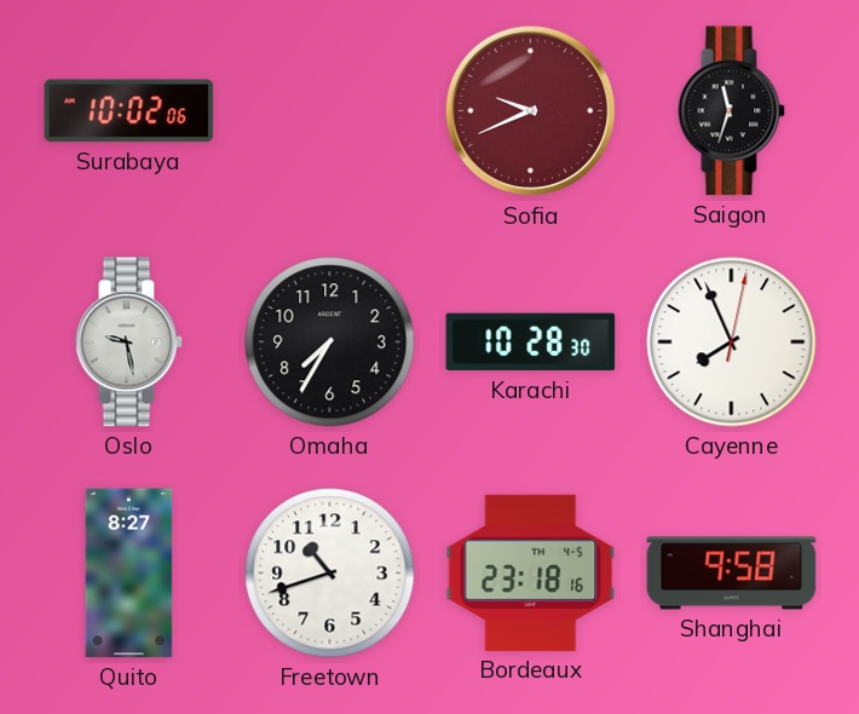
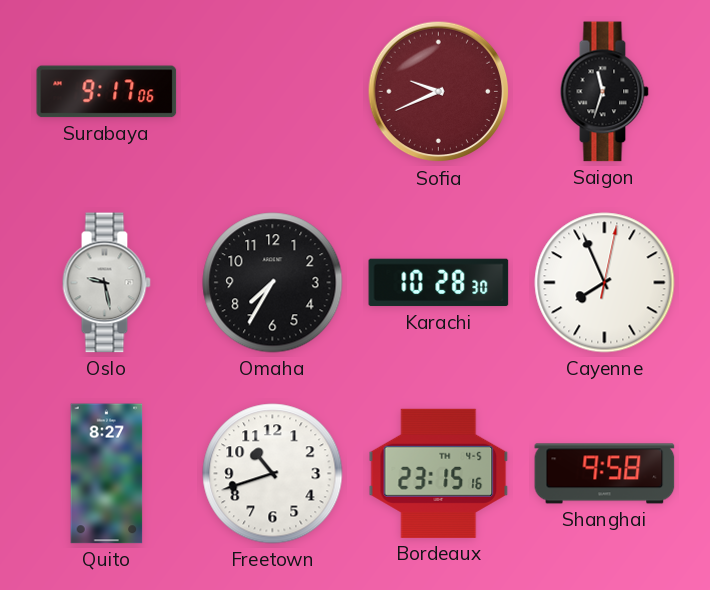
Surabaya: 10:02 -> 9:17
Bordeaux: 23:18 -> 23:15
